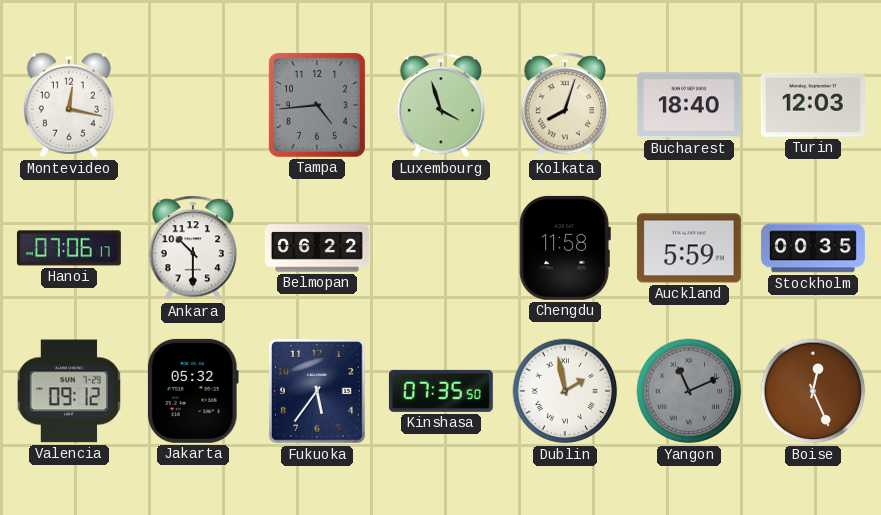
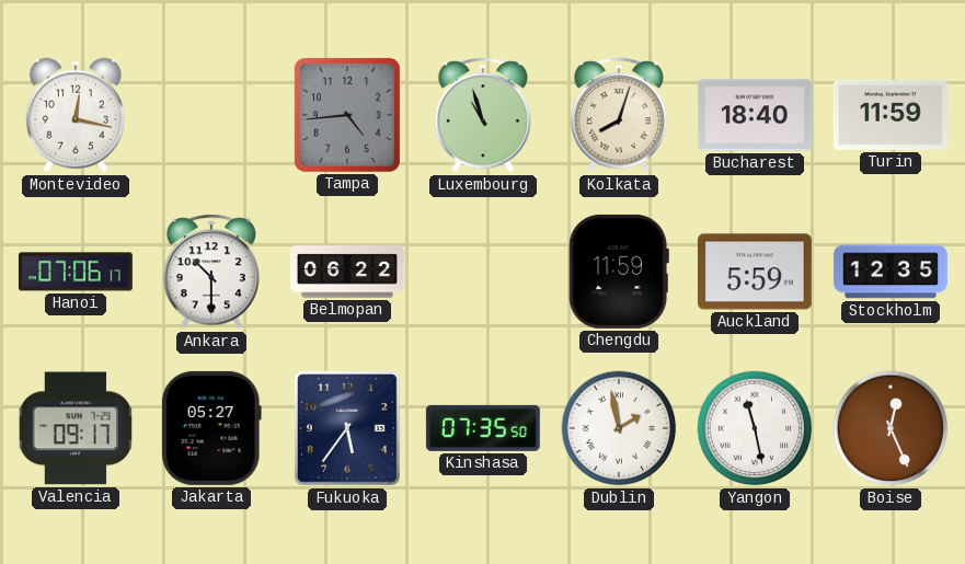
Luxembourg: 3:57 -> 10:57
Turin: 12:03 -> 11:59
Chengdu: 11:58 -> 11:59
Stockholm: 00:35 -> 12:35
Valencia: 09:12 -> 09:17
Jakarta: 05:32 -> 05:27
Yangon: 11:11 -> 11:28
Yangon dial: grey -> white
